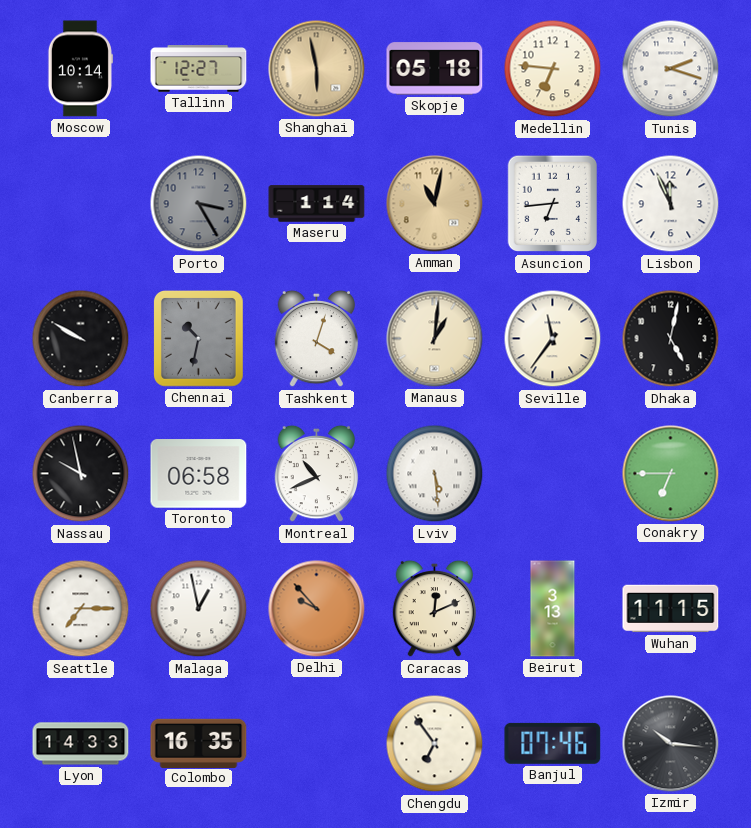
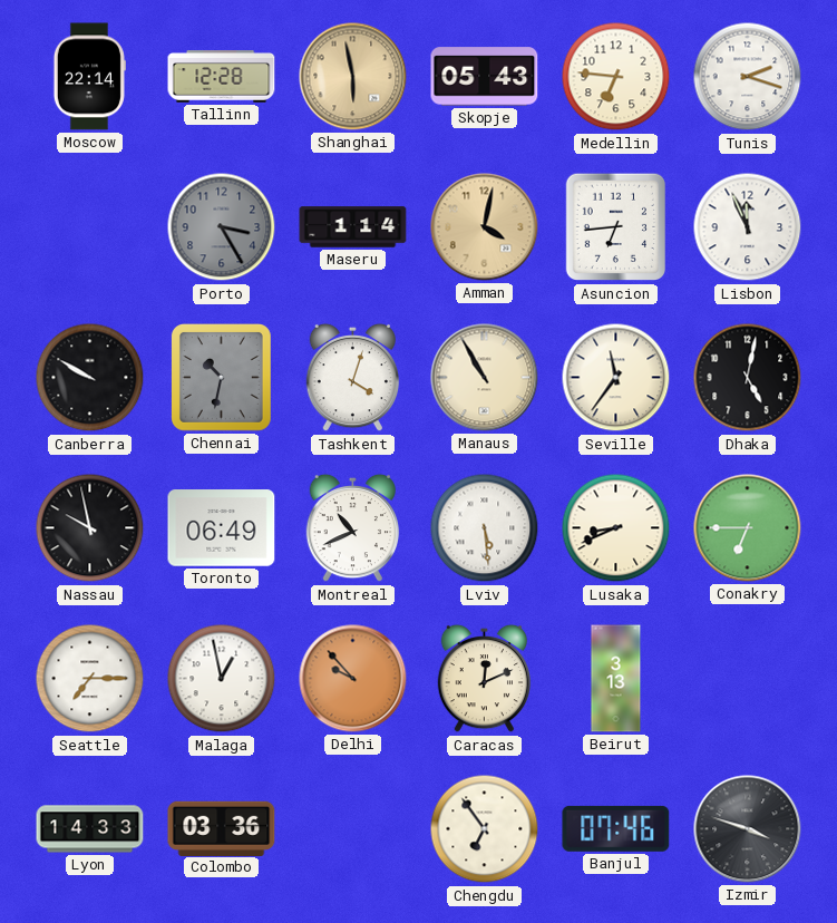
Moscow: 10:14 -> 22:14
Tallinn: 12:27 -> 12:28
Skopje: 05:18 -> 05:43
Amman: 11:02 -> 4:02
Manaus: 1:01 -> 10:55
Toronto: 06:58 -> 06:49
Lusaka: none -> 8:41
Wuhan: 11:15 -> none
Colombo: 16:35 -> 03:36
Izmir: 10:16 -> 3:48
